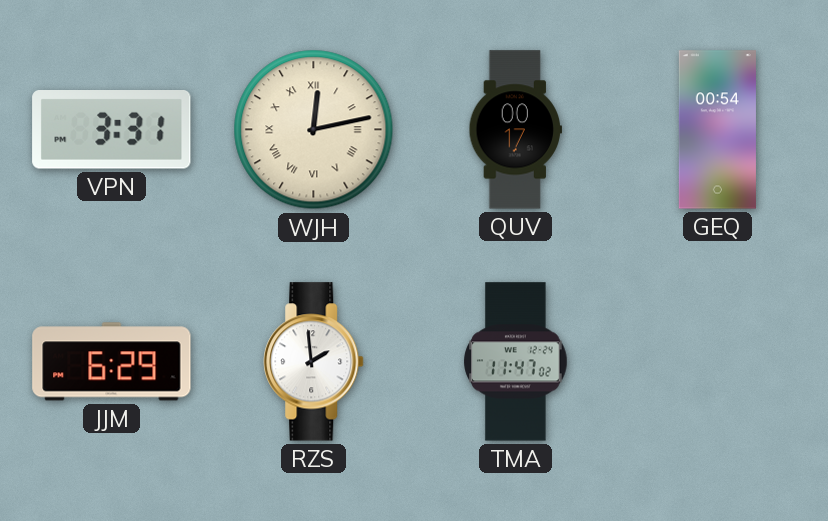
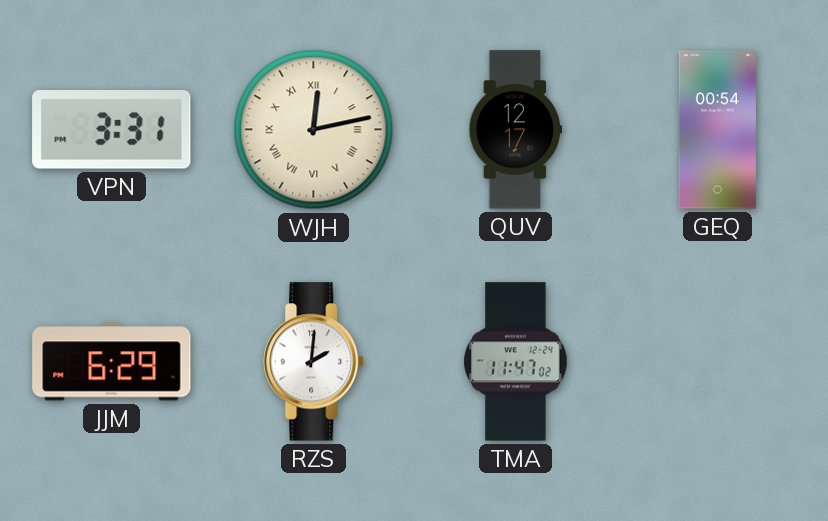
QUV: 00:17 -> 12:17
RZS: 1:59 -> 2:01
